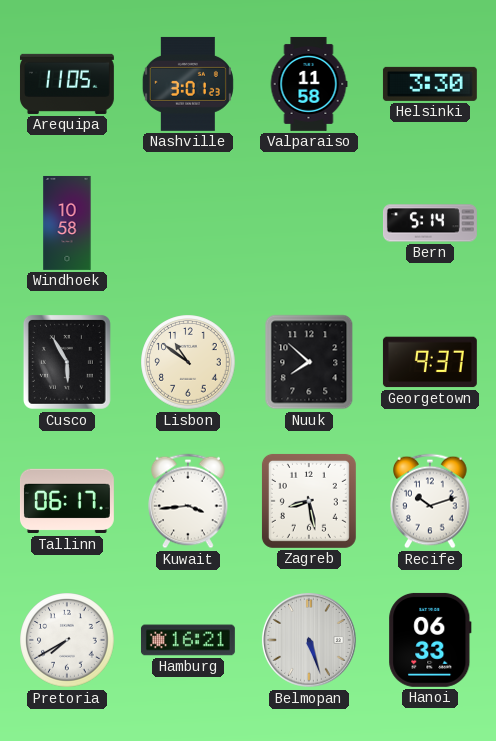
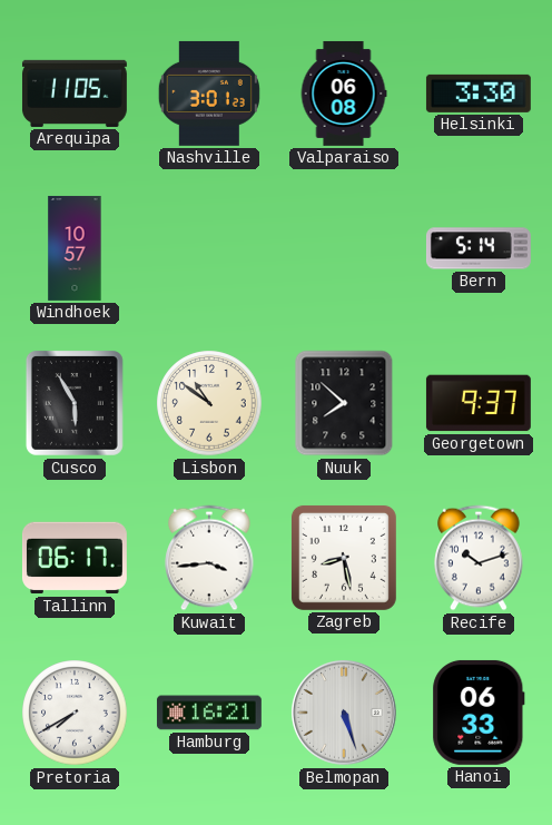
Valparaiso: 11:58 -> 06:08
Windhoek: 10:58 -> 10:57
